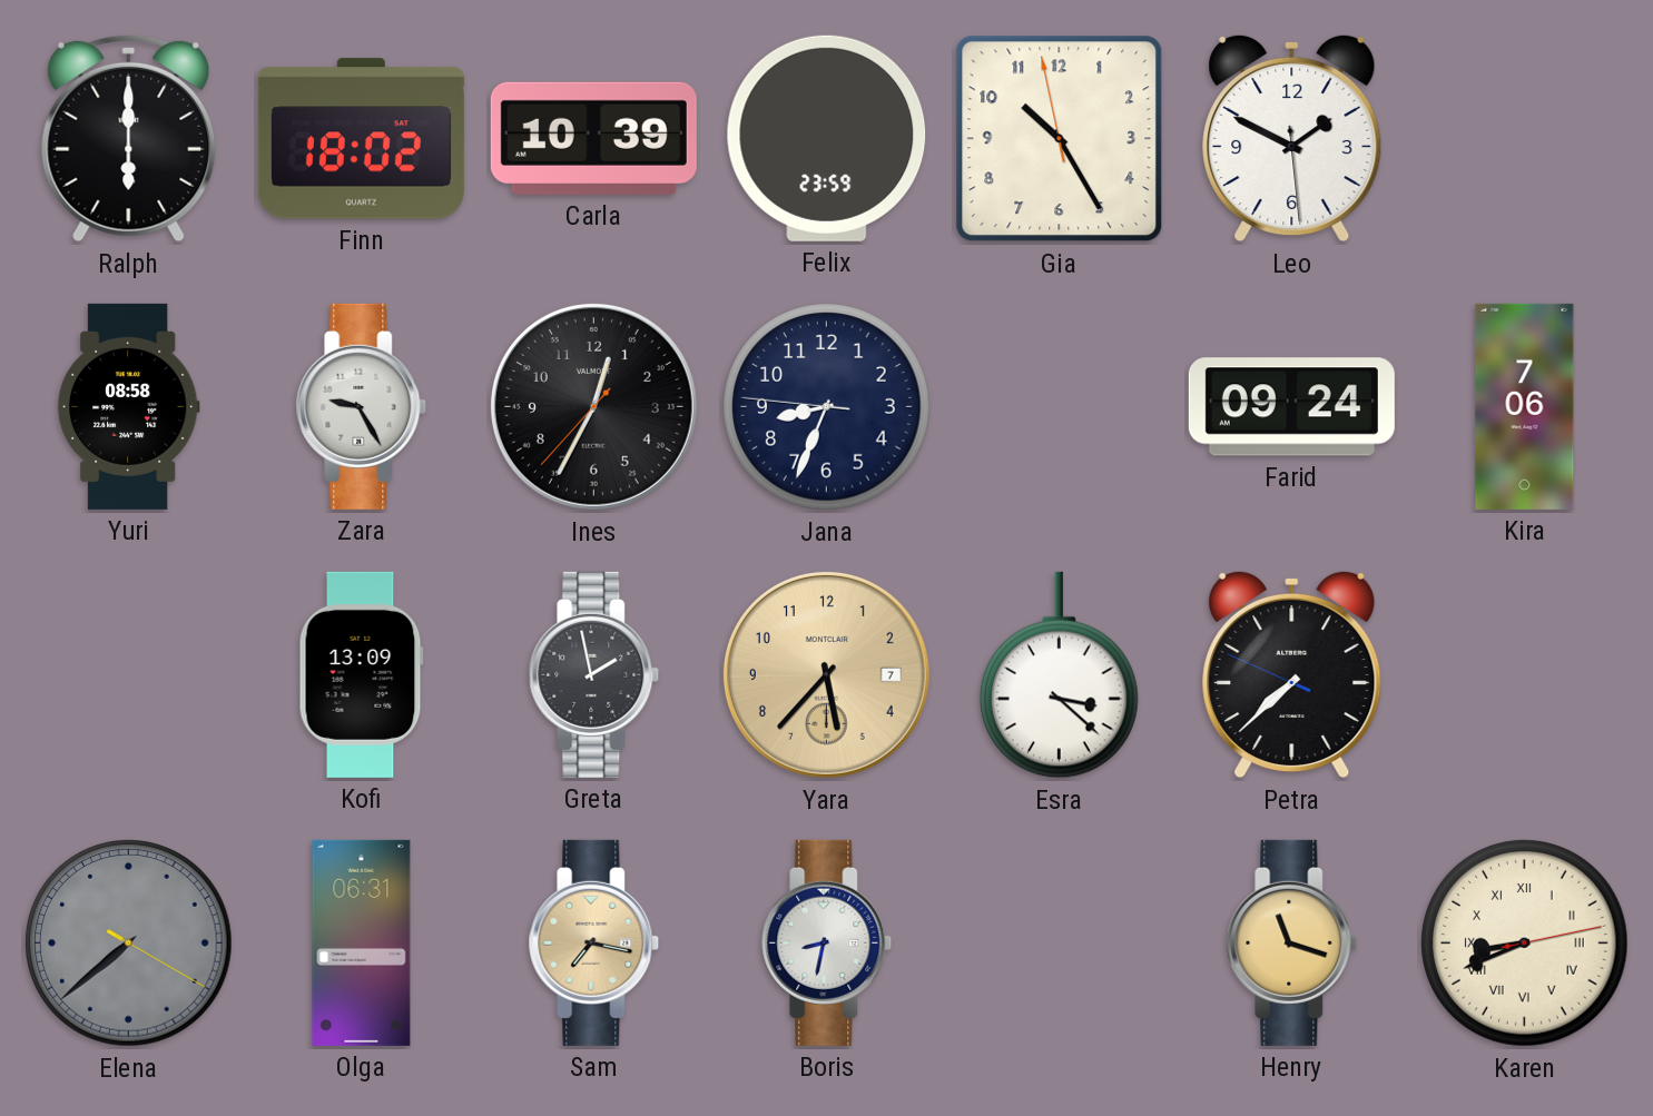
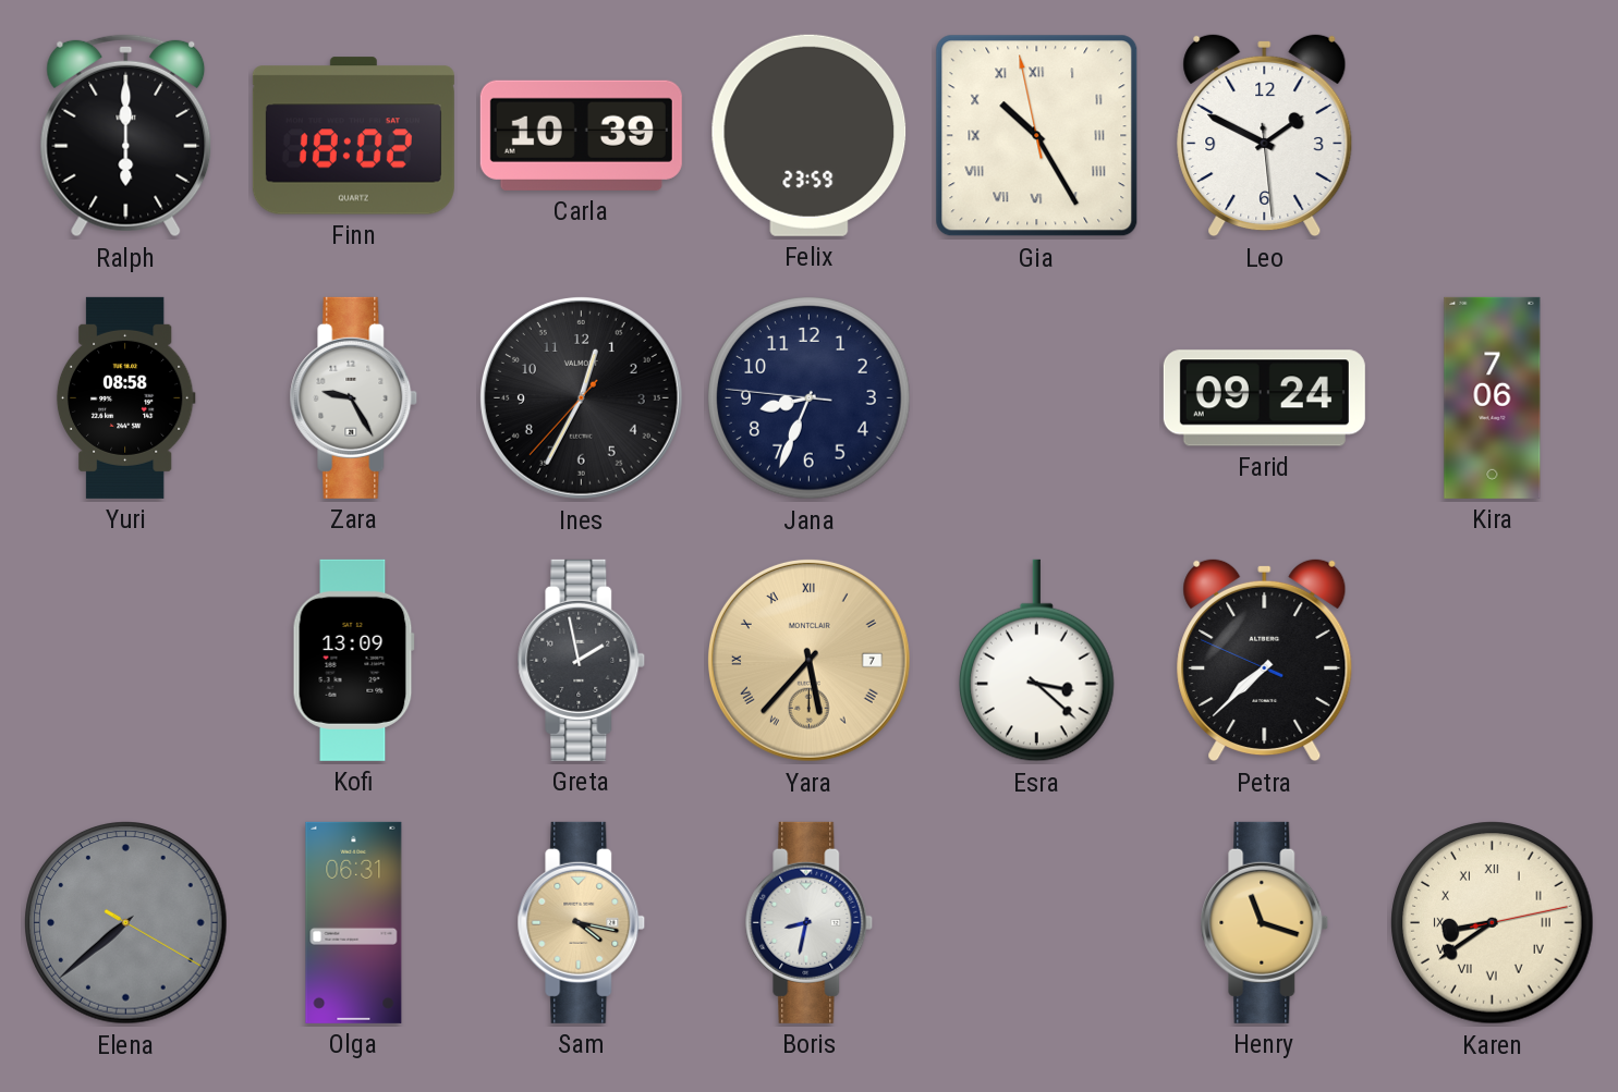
Gia numerals: Arabic -> Roman
Yara numerals: Arabic -> Roman
Sam: 7:17 -> 4:17
Karen: 8:41 -> 8:39
